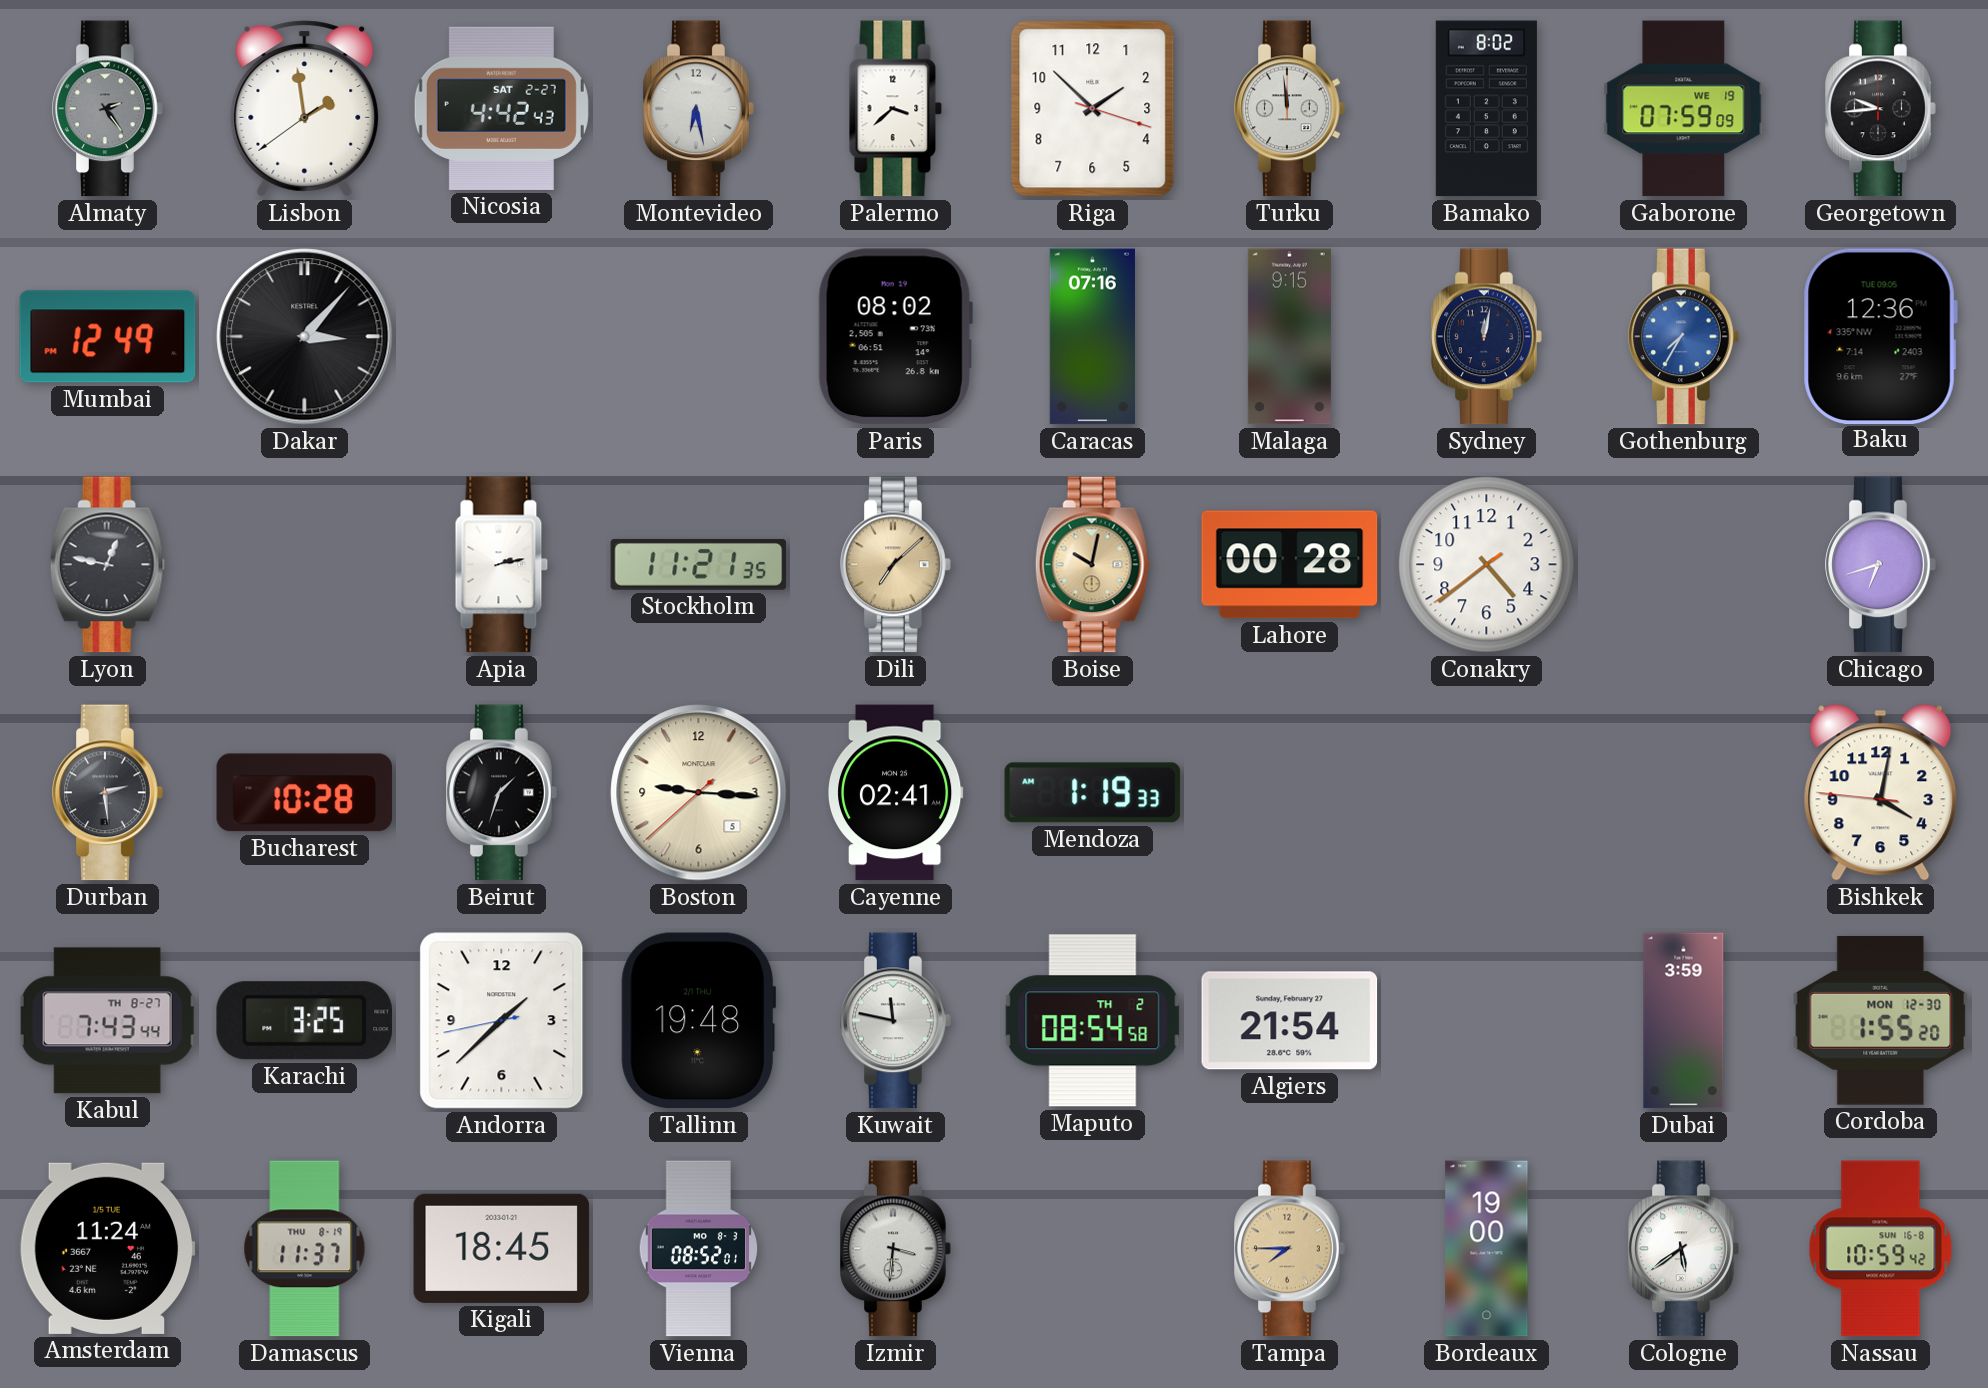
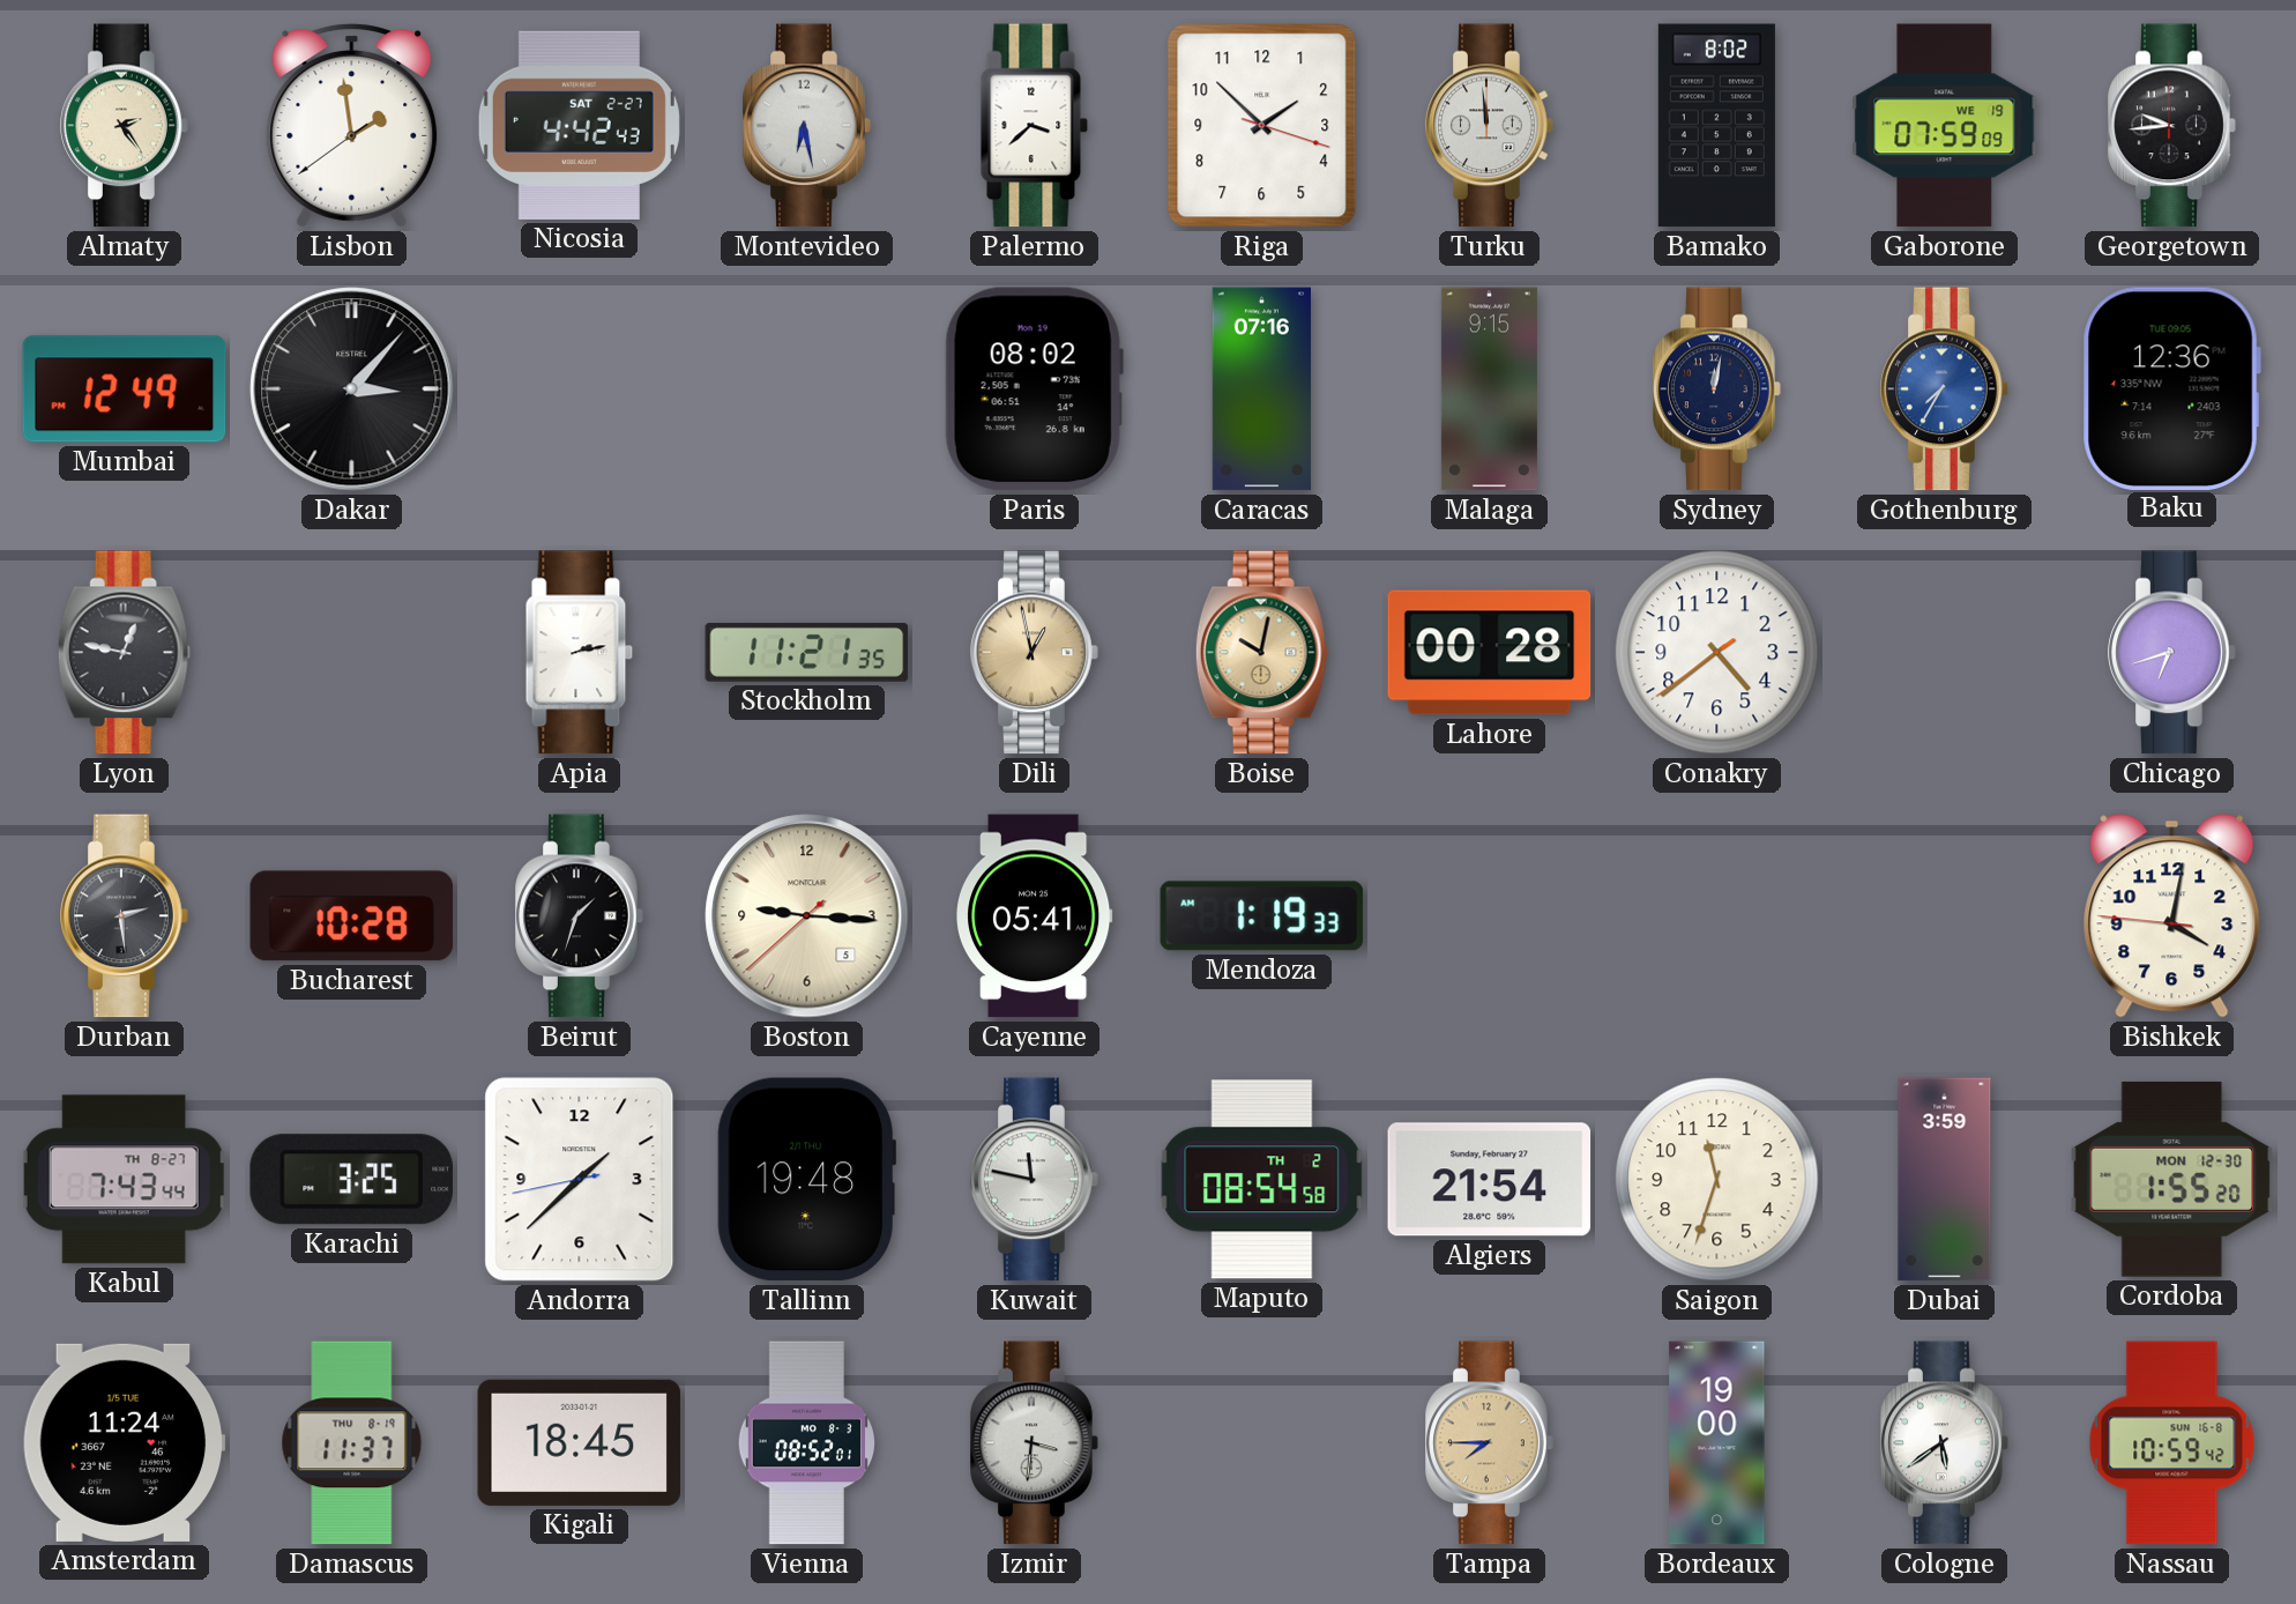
Almaty dial: grey -> cream
Dili: 7:08 -> 12:58
Cayenne: 02:41 -> 05:41
Saigon: none -> 11:33
